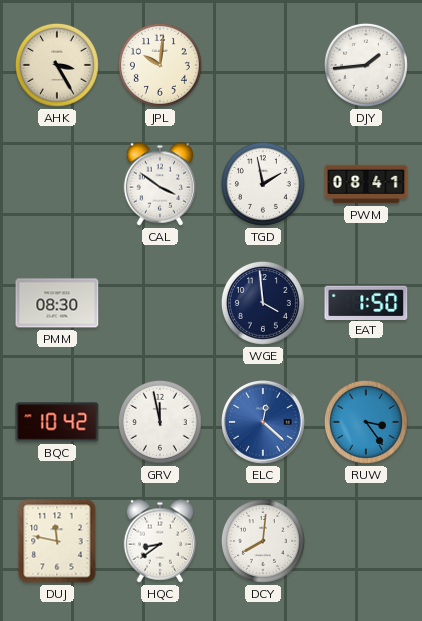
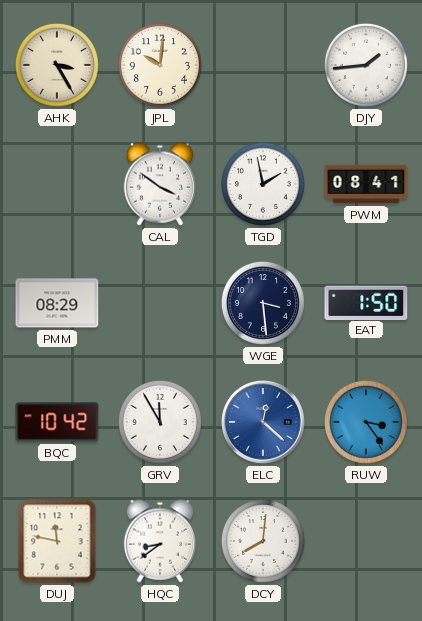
PMM: 08:30 -> 08:29
WGE: 3:59 -> 3:29
GRV: 11:58 -> 11:55
